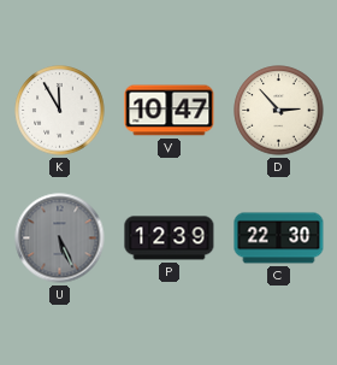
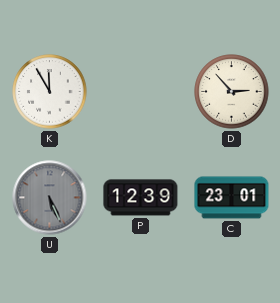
V: 10:47 -> none
C: 22:30 -> 23:01
